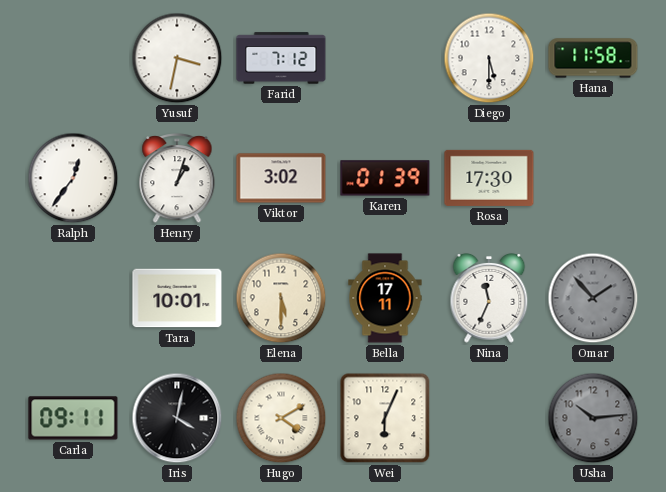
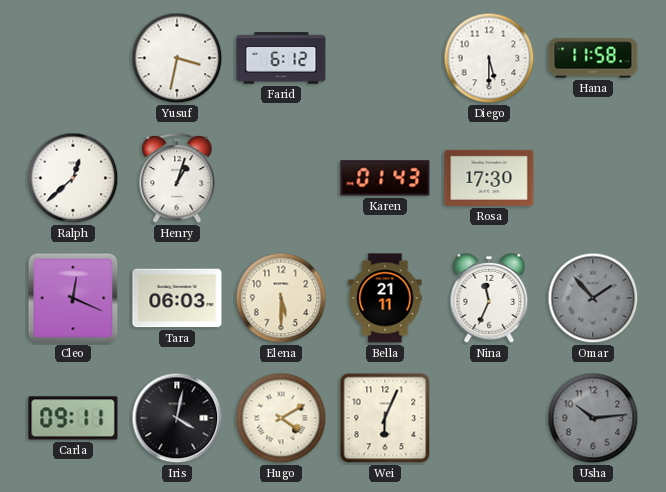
Farid: 7:12 -> 6:12
Ralph: 12:36 -> 12:38
Viktor: 3:02 -> none
Karen: 01:39 -> 01:43
Cleo: none -> 12:19
Tara: 10:01 -> 06:03
Bella: 17:11 -> 21:11
